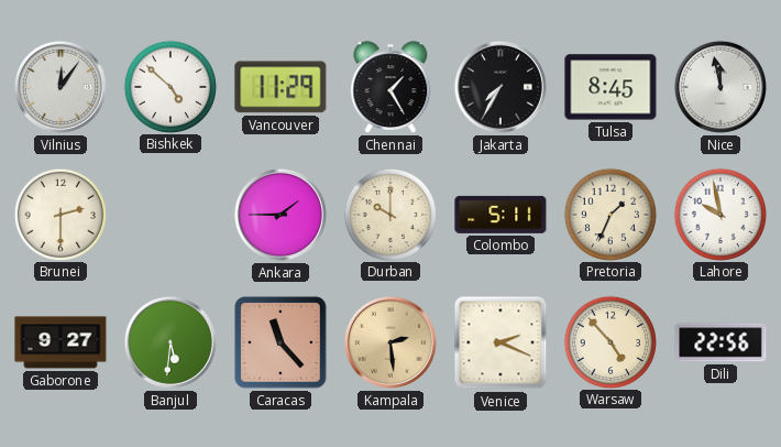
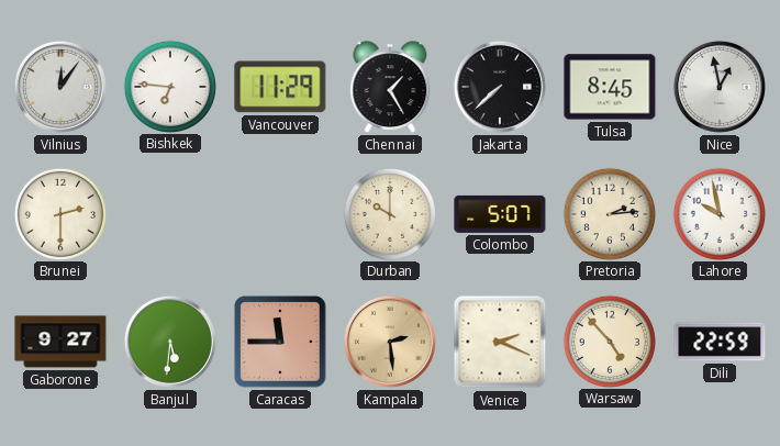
Bishkek: 4:52 -> 6:46
Jakarta: 7:35 -> 7:38
Nice: 11:58 -> 12:58
Ankara: 1:45 -> none
Colombo: 5:11 -> 5:07
Pretoria: 1:34 -> 2:14
Caracas: 11:23 -> 11:45
Dili: 22:56 -> 22:59
